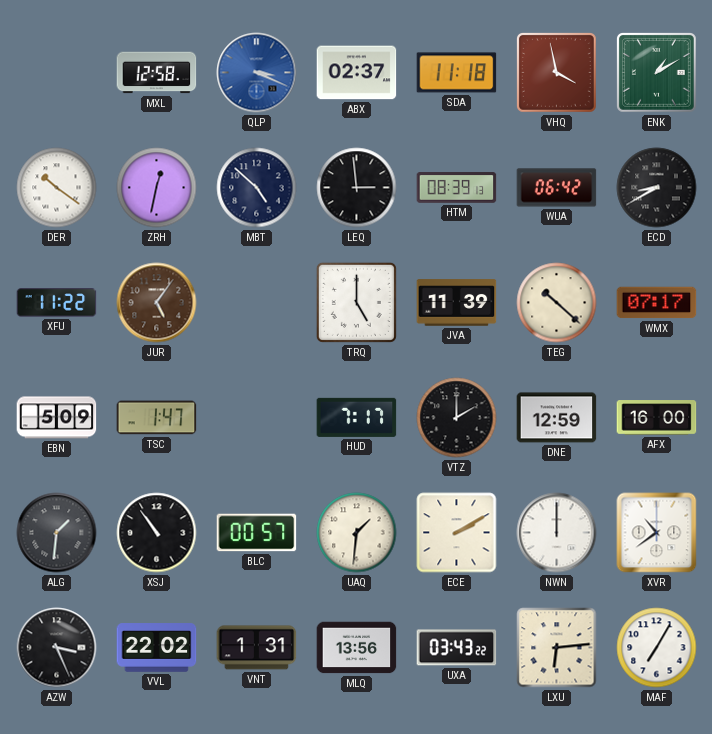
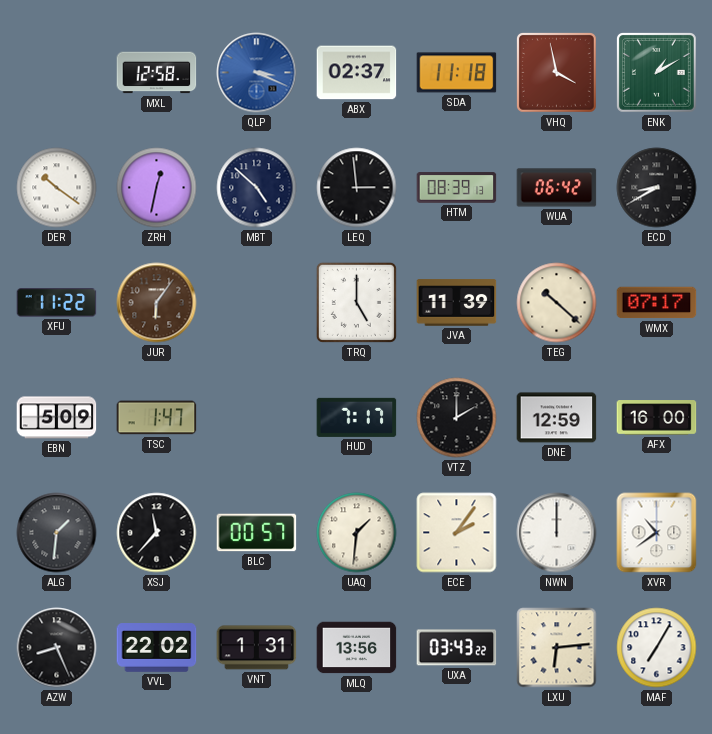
JUR: 5:06 -> 6:06
XSJ: 10:54 -> 11:37
ECE: 2:10 -> 2:06
AZW: 3:26 -> 8:26
